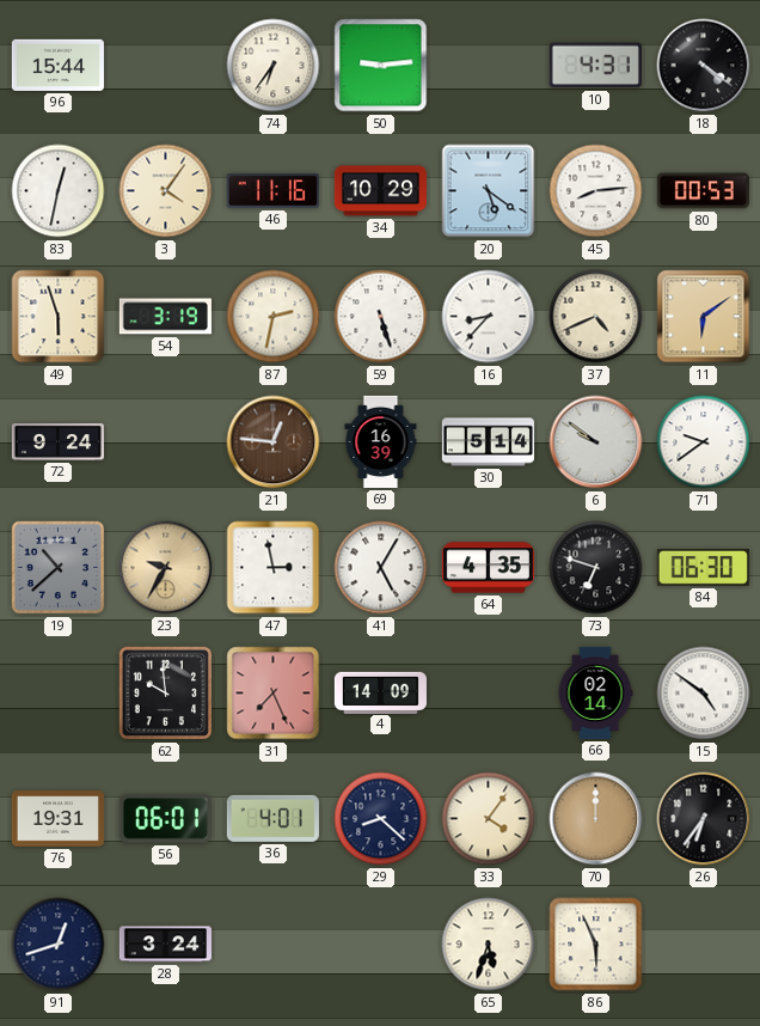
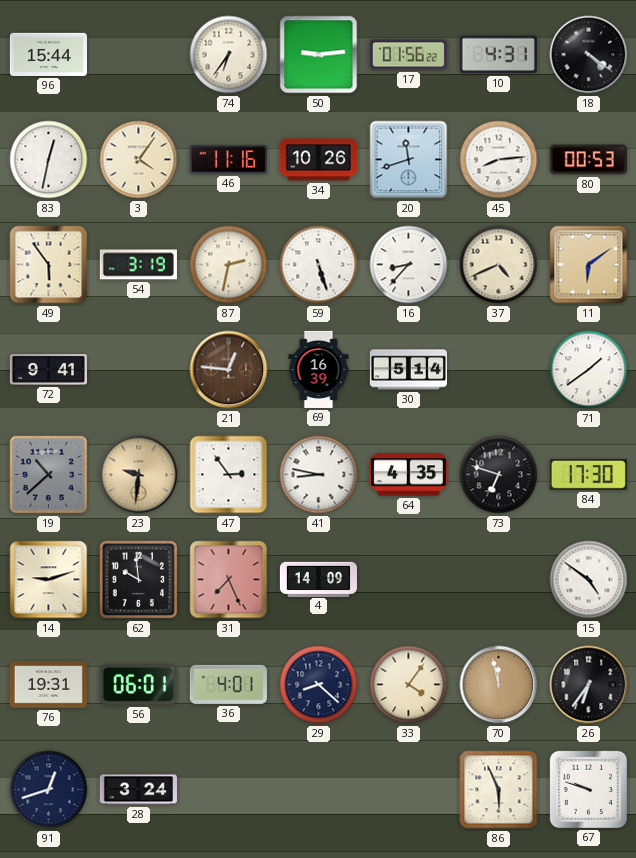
17: none -> 01:56
34: 10:29 -> 10:26
20: 5:21 -> 11:42
49: 5:57 -> 5:54
72: 9:24 -> 9:41
6: 9:51 -> none
71: 9:39 -> 1:39
23: 9:35 -> 9:31
47: 2:58 -> 2:54
41: 5:05 -> 8:47
84: 06:30 -> 17:30
14: none -> 9:12
66: 02:14 -> none
70: 12:00 -> 11:58
65: 5:33 -> none
67: none -> 9:48
